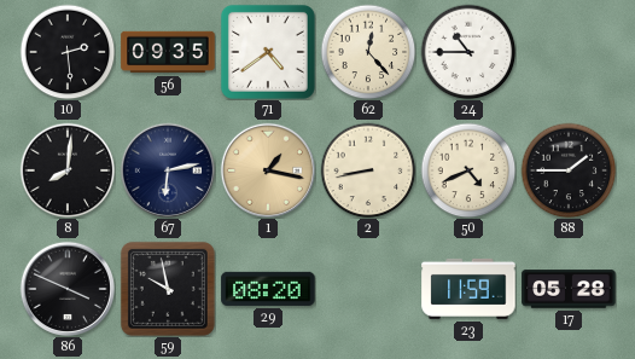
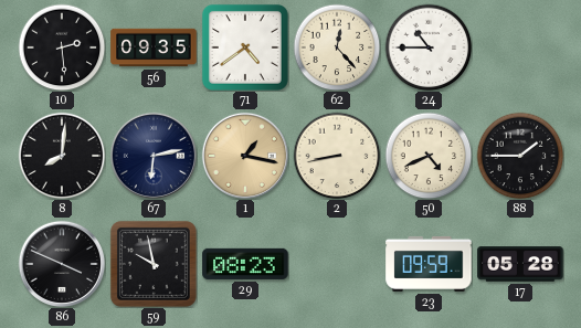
29: 08:20 -> 08:23
23: 11:59 -> 09:59
